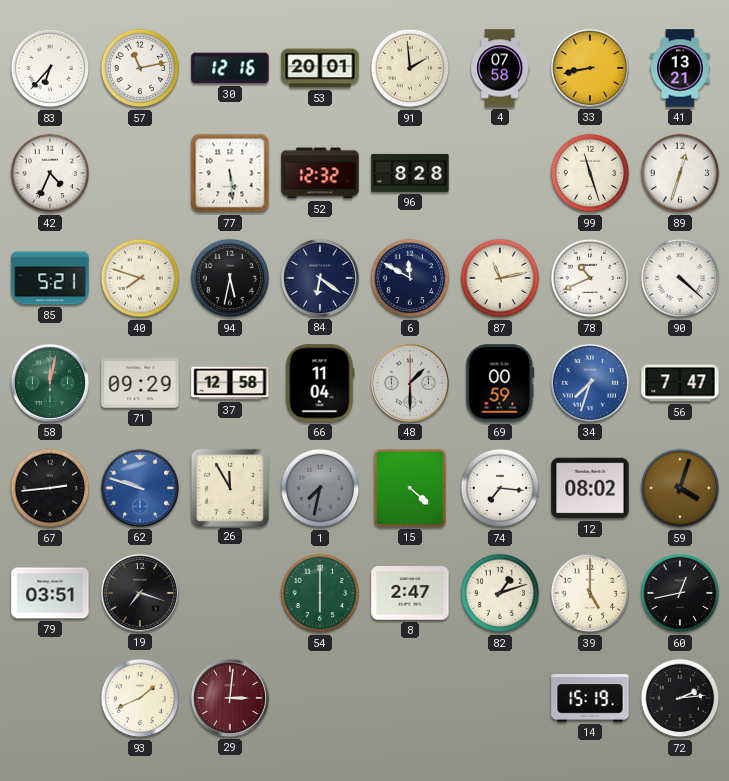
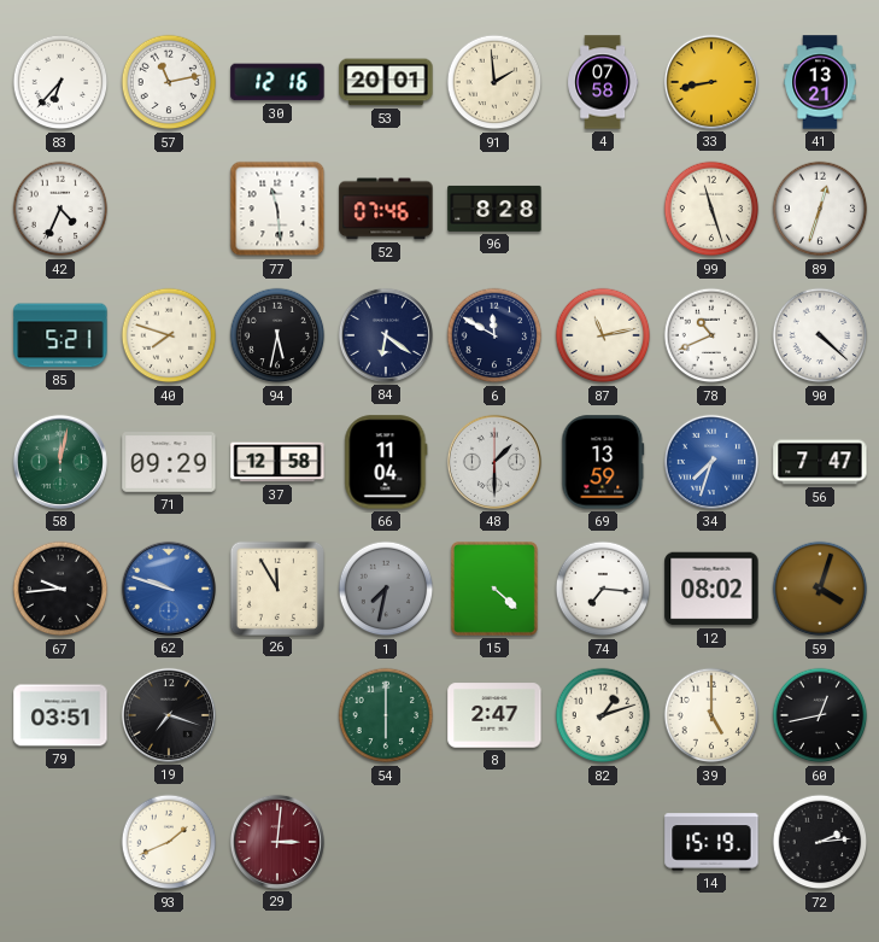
77: 5:29 -> 11:29
52: 12:32 -> 07:46
69: 00:59 -> 13:59
67: 2:44 -> 9:44
